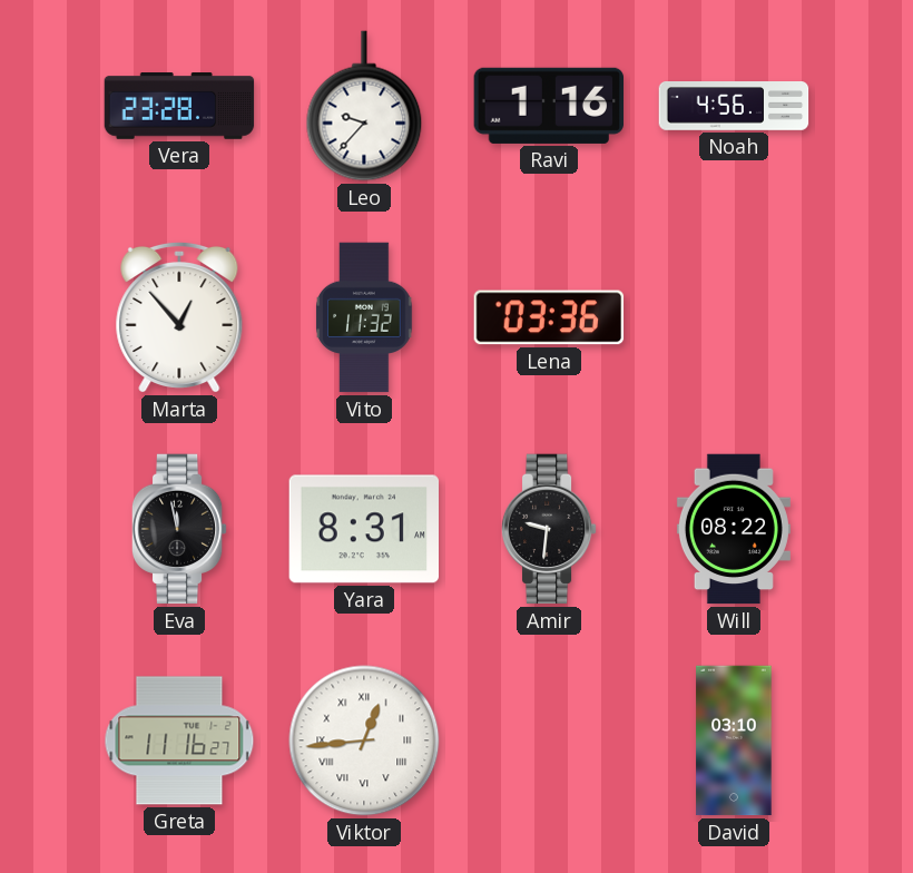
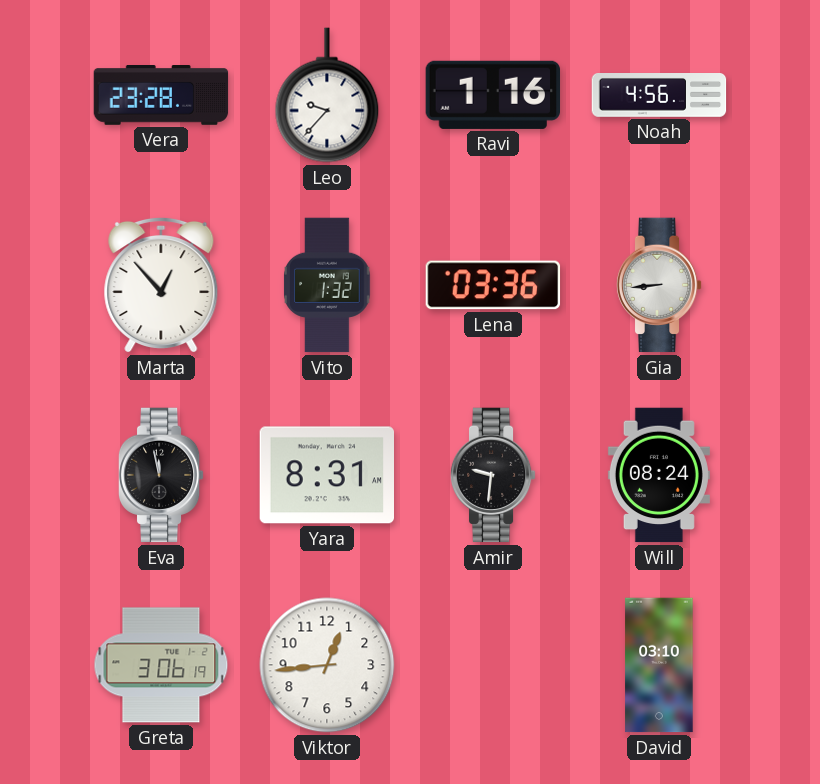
Vito: 11:32 -> 1:32
Gia: none -> 8:44
Will: 08:22 -> 08:24
Greta: 11:16 -> 3:06
Viktor numerals: Roman -> Arabic
